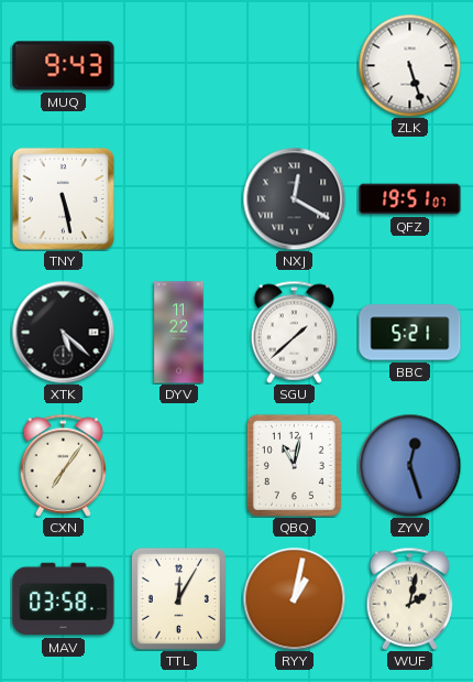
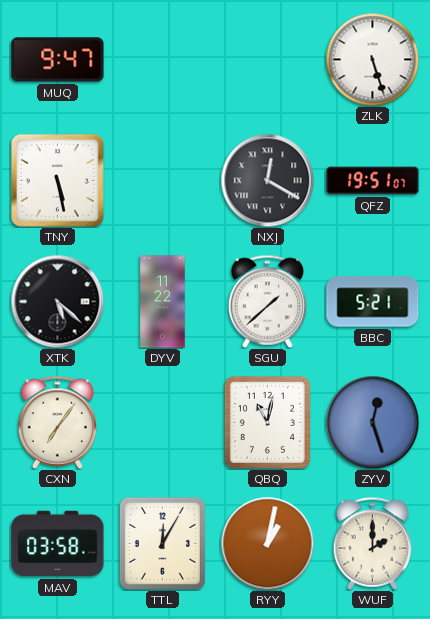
MUQ: 9:43 -> 9:47
WUF: 2:02 -> 2:00
